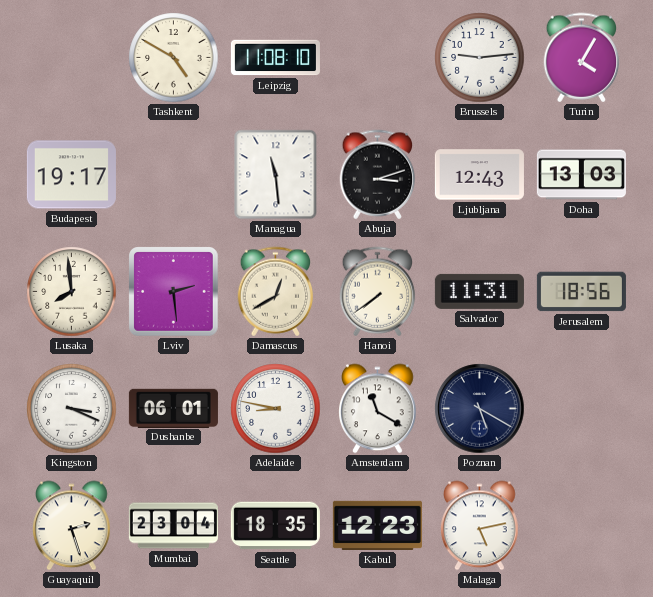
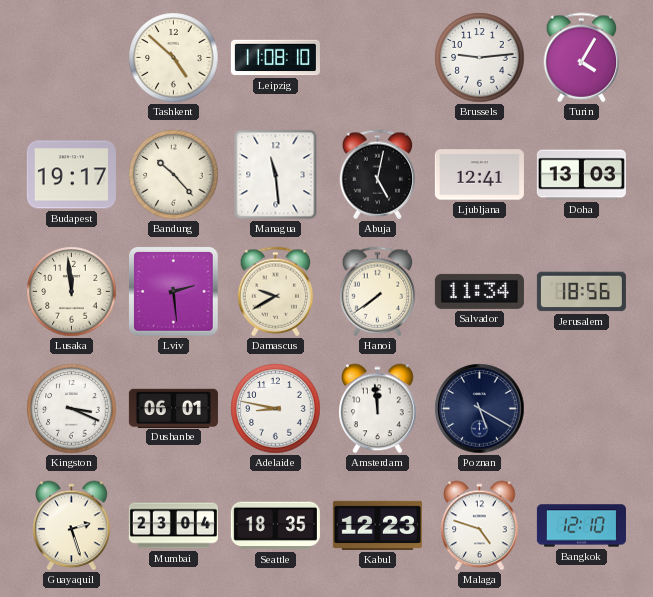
Tashkent: 4:50 -> 4:52
Bandung: none -> 10:23
Abuja: 3:12 -> 5:02
Ljubljana: 12:43 -> 12:41
Lusaka: 7:59 -> 11:59
Damascus: 12:40 -> 9:40
Salvador: 11:31 -> 11:34
Amsterdam: 11:20 -> 11:59
Malaga: 5:13 -> 4:48
Bangkok: none -> 12:10
